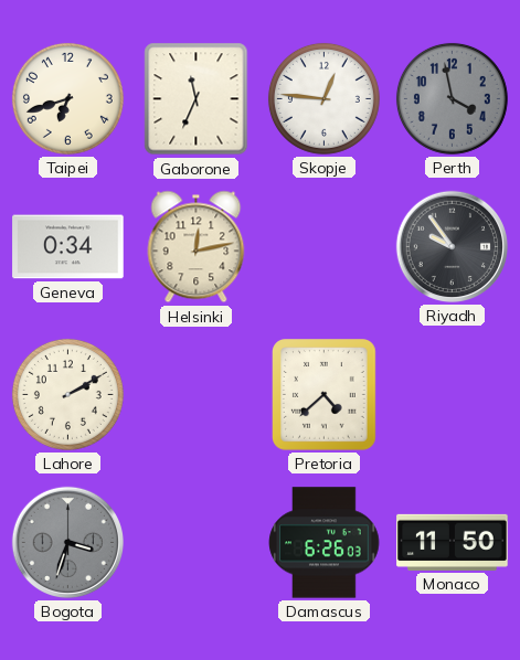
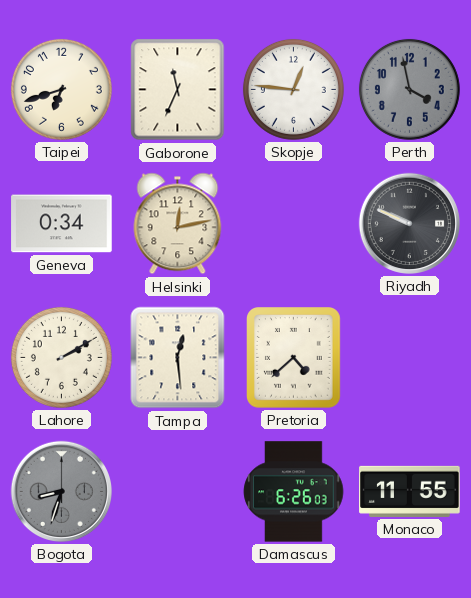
Riyadh: 9:54 -> 9:49
Tampa: none -> 12:29
Bogota: 3:33 -> 8:33
Monaco: 11:50 -> 11:55
